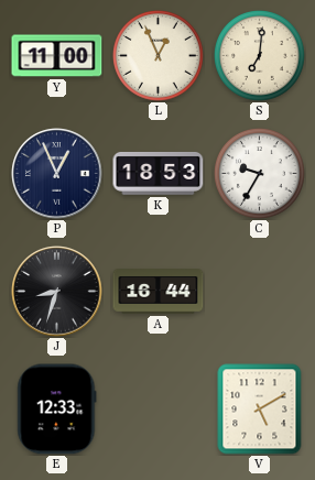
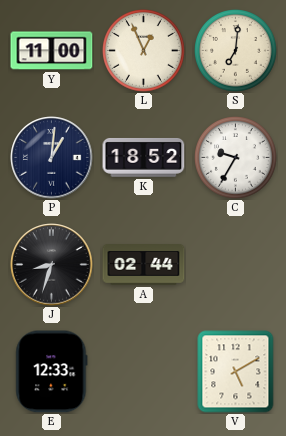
P: 12:56 -> 1:01
K: 18:53 -> 18:52
A: 16:44 -> 02:44
